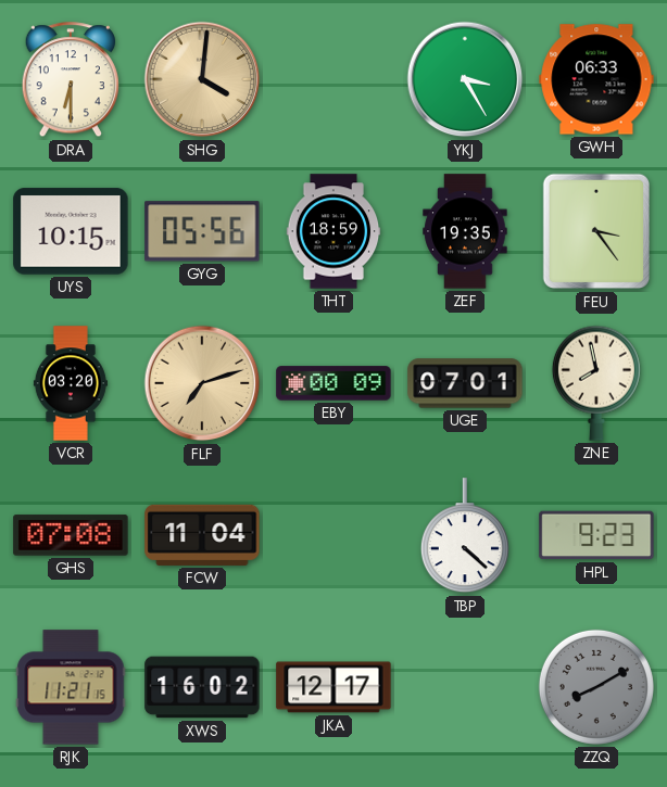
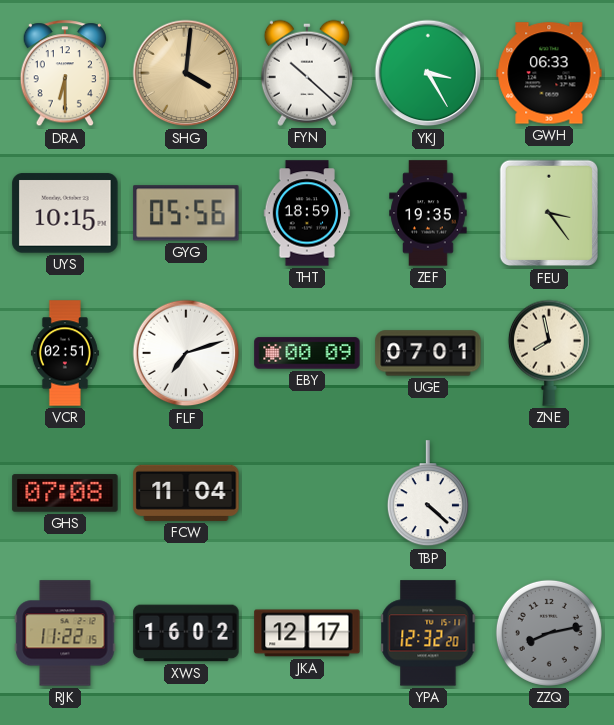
FYN: none -> 10:22
VCR: 03:20 -> 02:51
FLF dial: champagne -> white
HPL: 9:23 -> none
RJK: 11:21 -> 11:22
YPA: none -> 12:32
ZZQ: 8:10 -> 8:13
